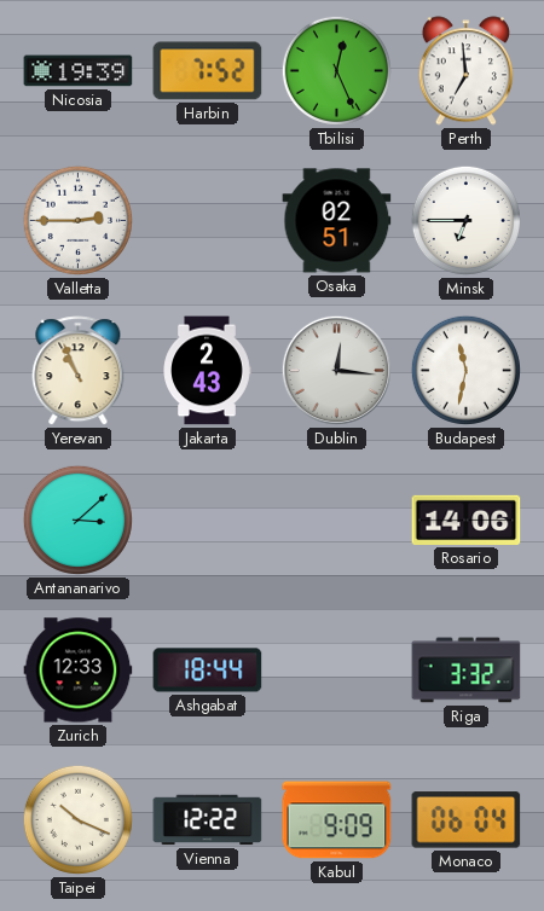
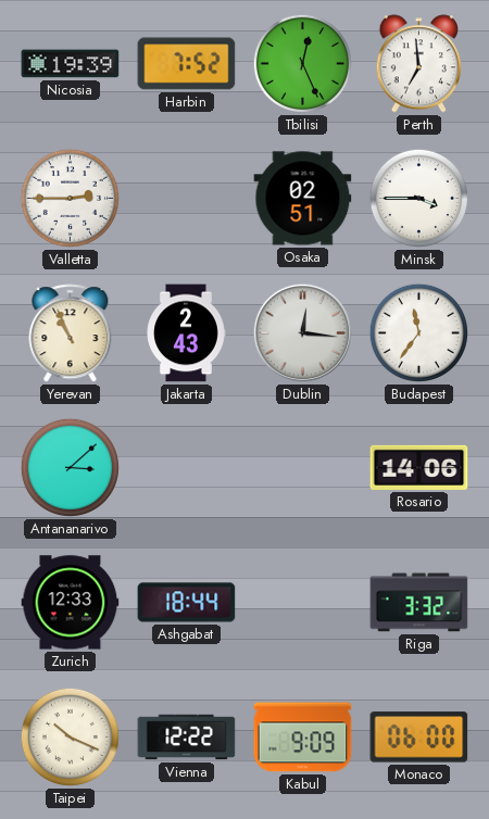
Minsk: 6:45 -> 3:45
Budapest: 11:32 -> 11:36
Monaco: 06:04 -> 06:00
